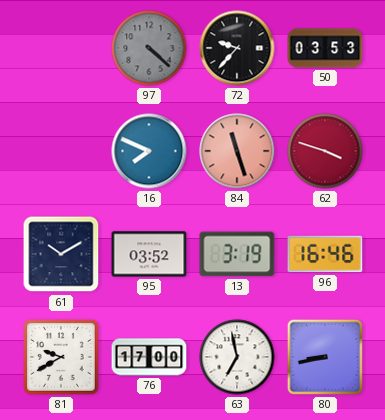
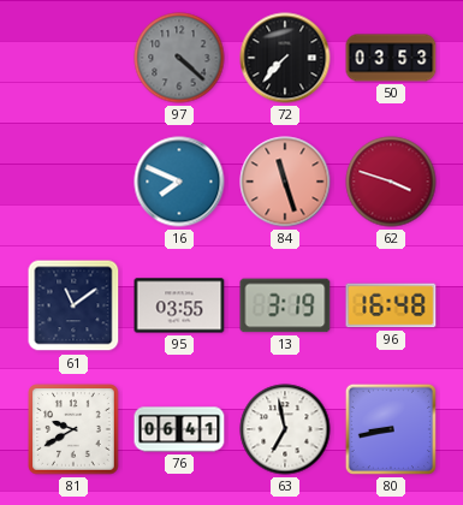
72: 9:37 -> 7:37
61: 10:10 -> 11:09
95: 03:52 -> 03:55
96: 16:46 -> 16:48
76: 17:00 -> 06:41
